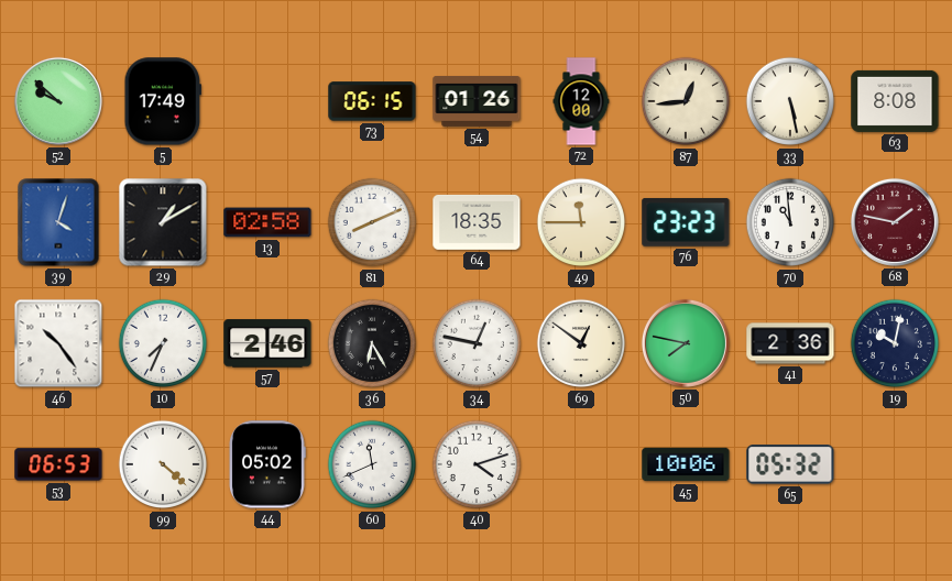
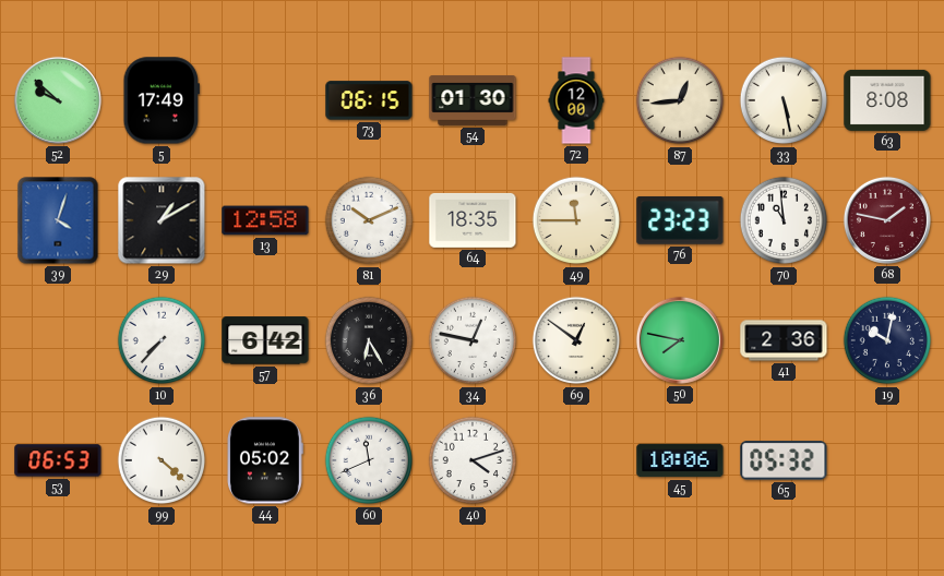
54: 01:26 -> 01:30
13: 02:58 -> 12:58
81: 8:11 -> 10:11
46: 10:24 -> none
10: 7:34 -> 7:37
57: 2:46 -> 6:42
